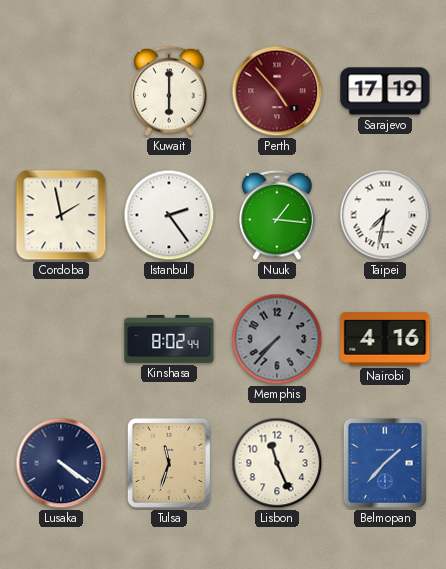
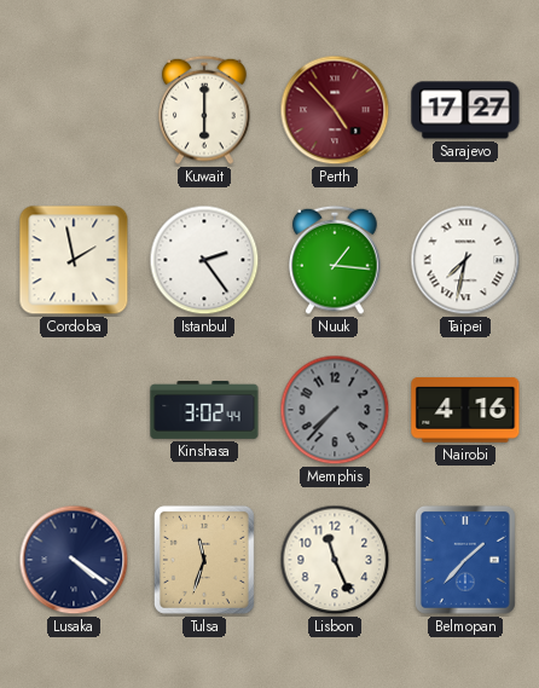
Sarajevo: 17:19 -> 17:27
Kinshasa: 8:02 -> 3:02
